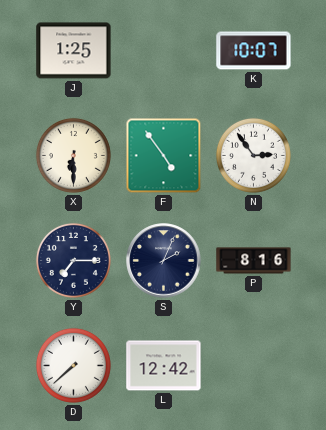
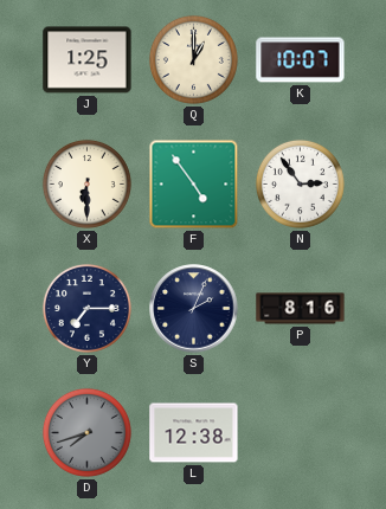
Q: none -> 1:00
D: 7:38 -> 7:42
D dial: white -> grey
L: 12:42 -> 12:38
